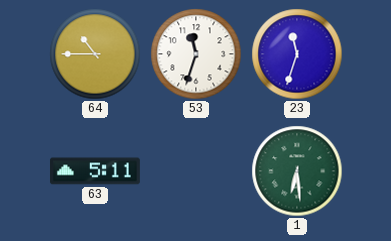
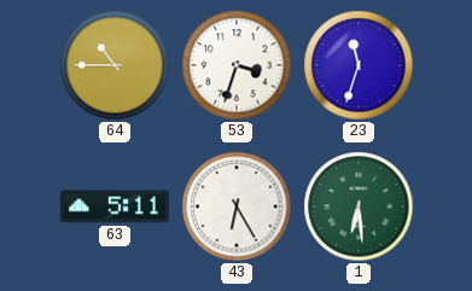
53: 11:33 -> 3:33
43: none -> 6:25
